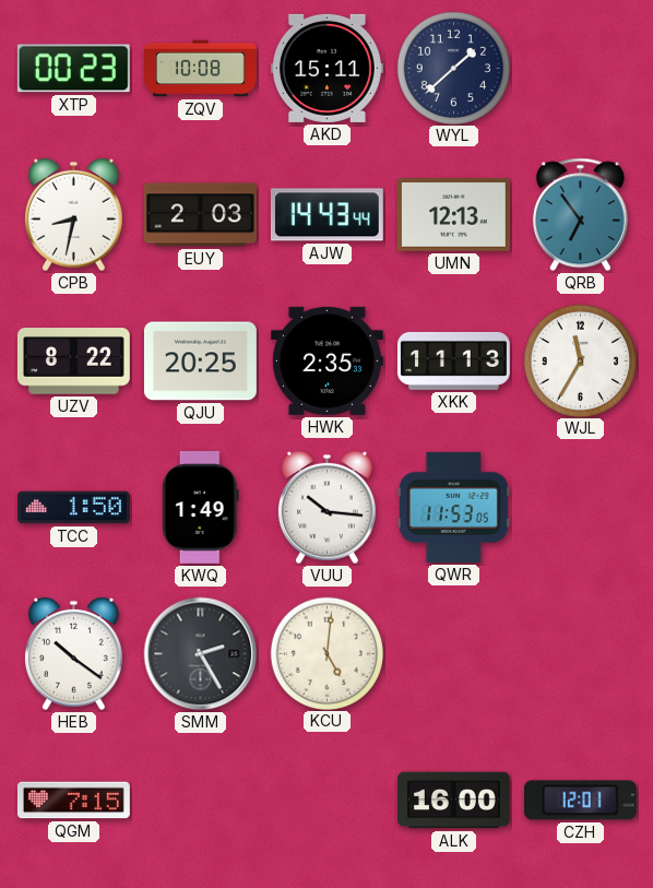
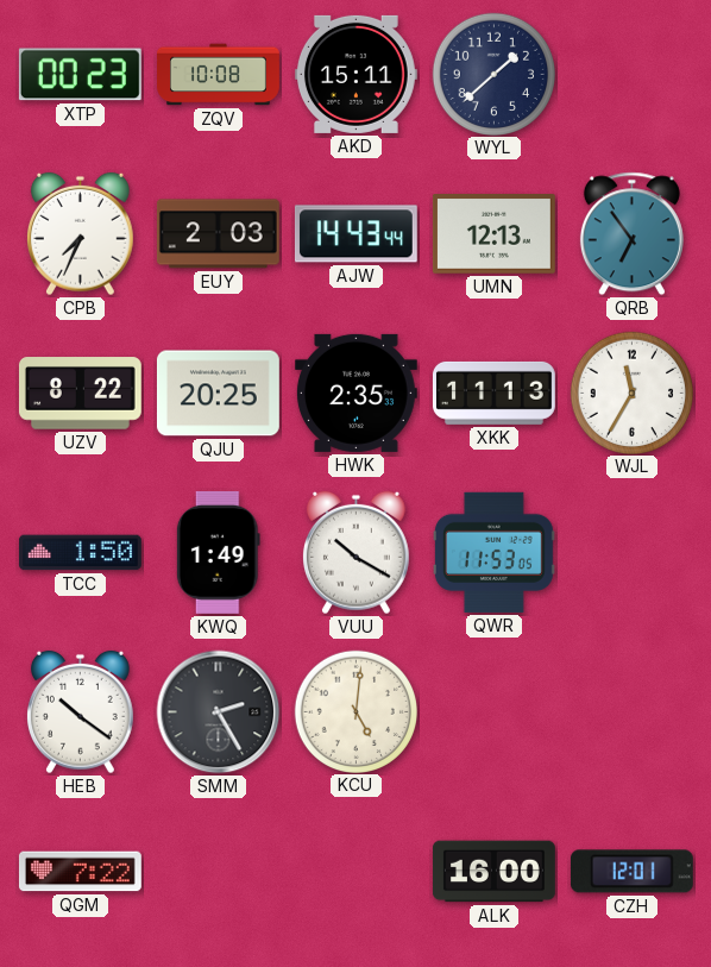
CPB: 8:32 -> 7:34
VUU: 10:16 -> 10:20
QGM: 7:15 -> 7:22
